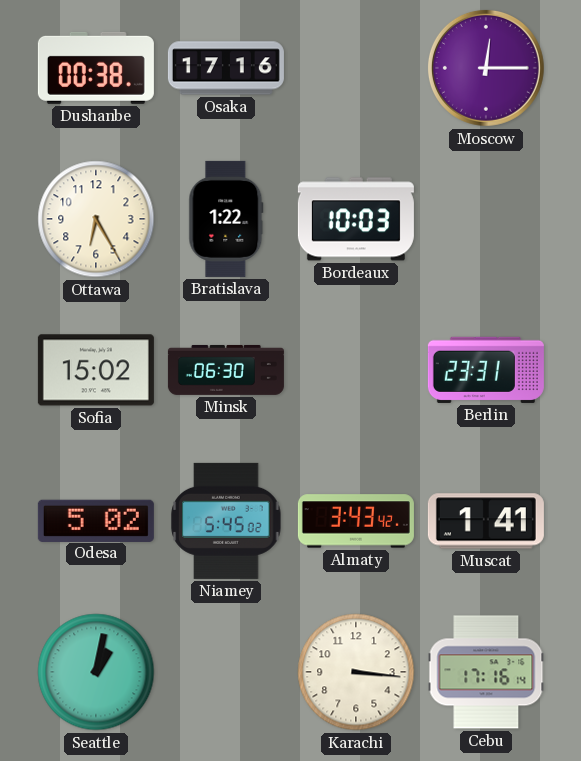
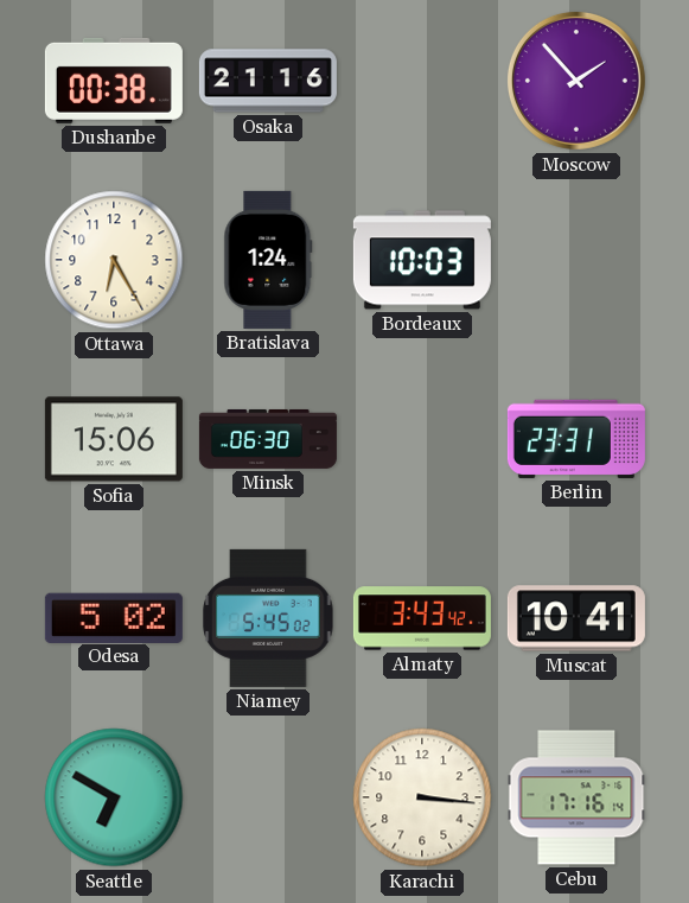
Osaka: 17:16 -> 21:16
Moscow: 12:15 -> 1:53
Bratislava: 1:22 -> 1:24
Sofia: 15:02 -> 15:06
Muscat: 1:41 -> 10:41
Seattle: 1:02 -> 6:50
